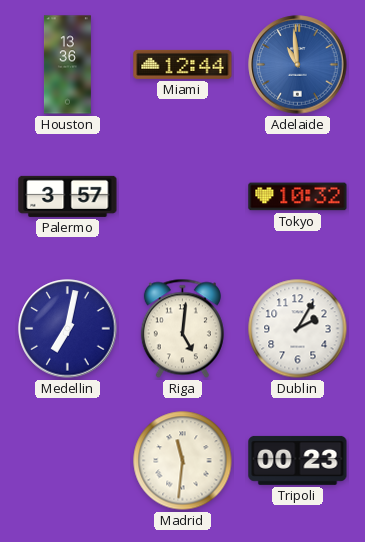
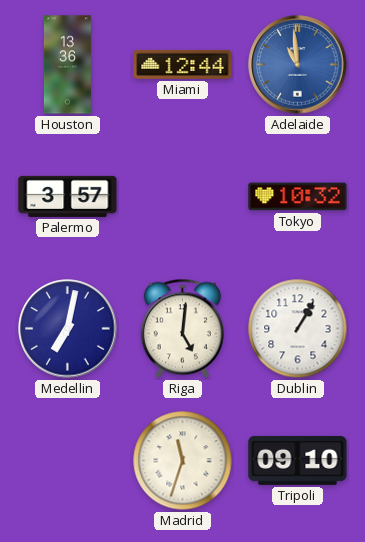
Dublin: 2:05 -> 1:05
Madrid: 11:31 -> 11:33
Tripoli: 00:23 -> 09:10
